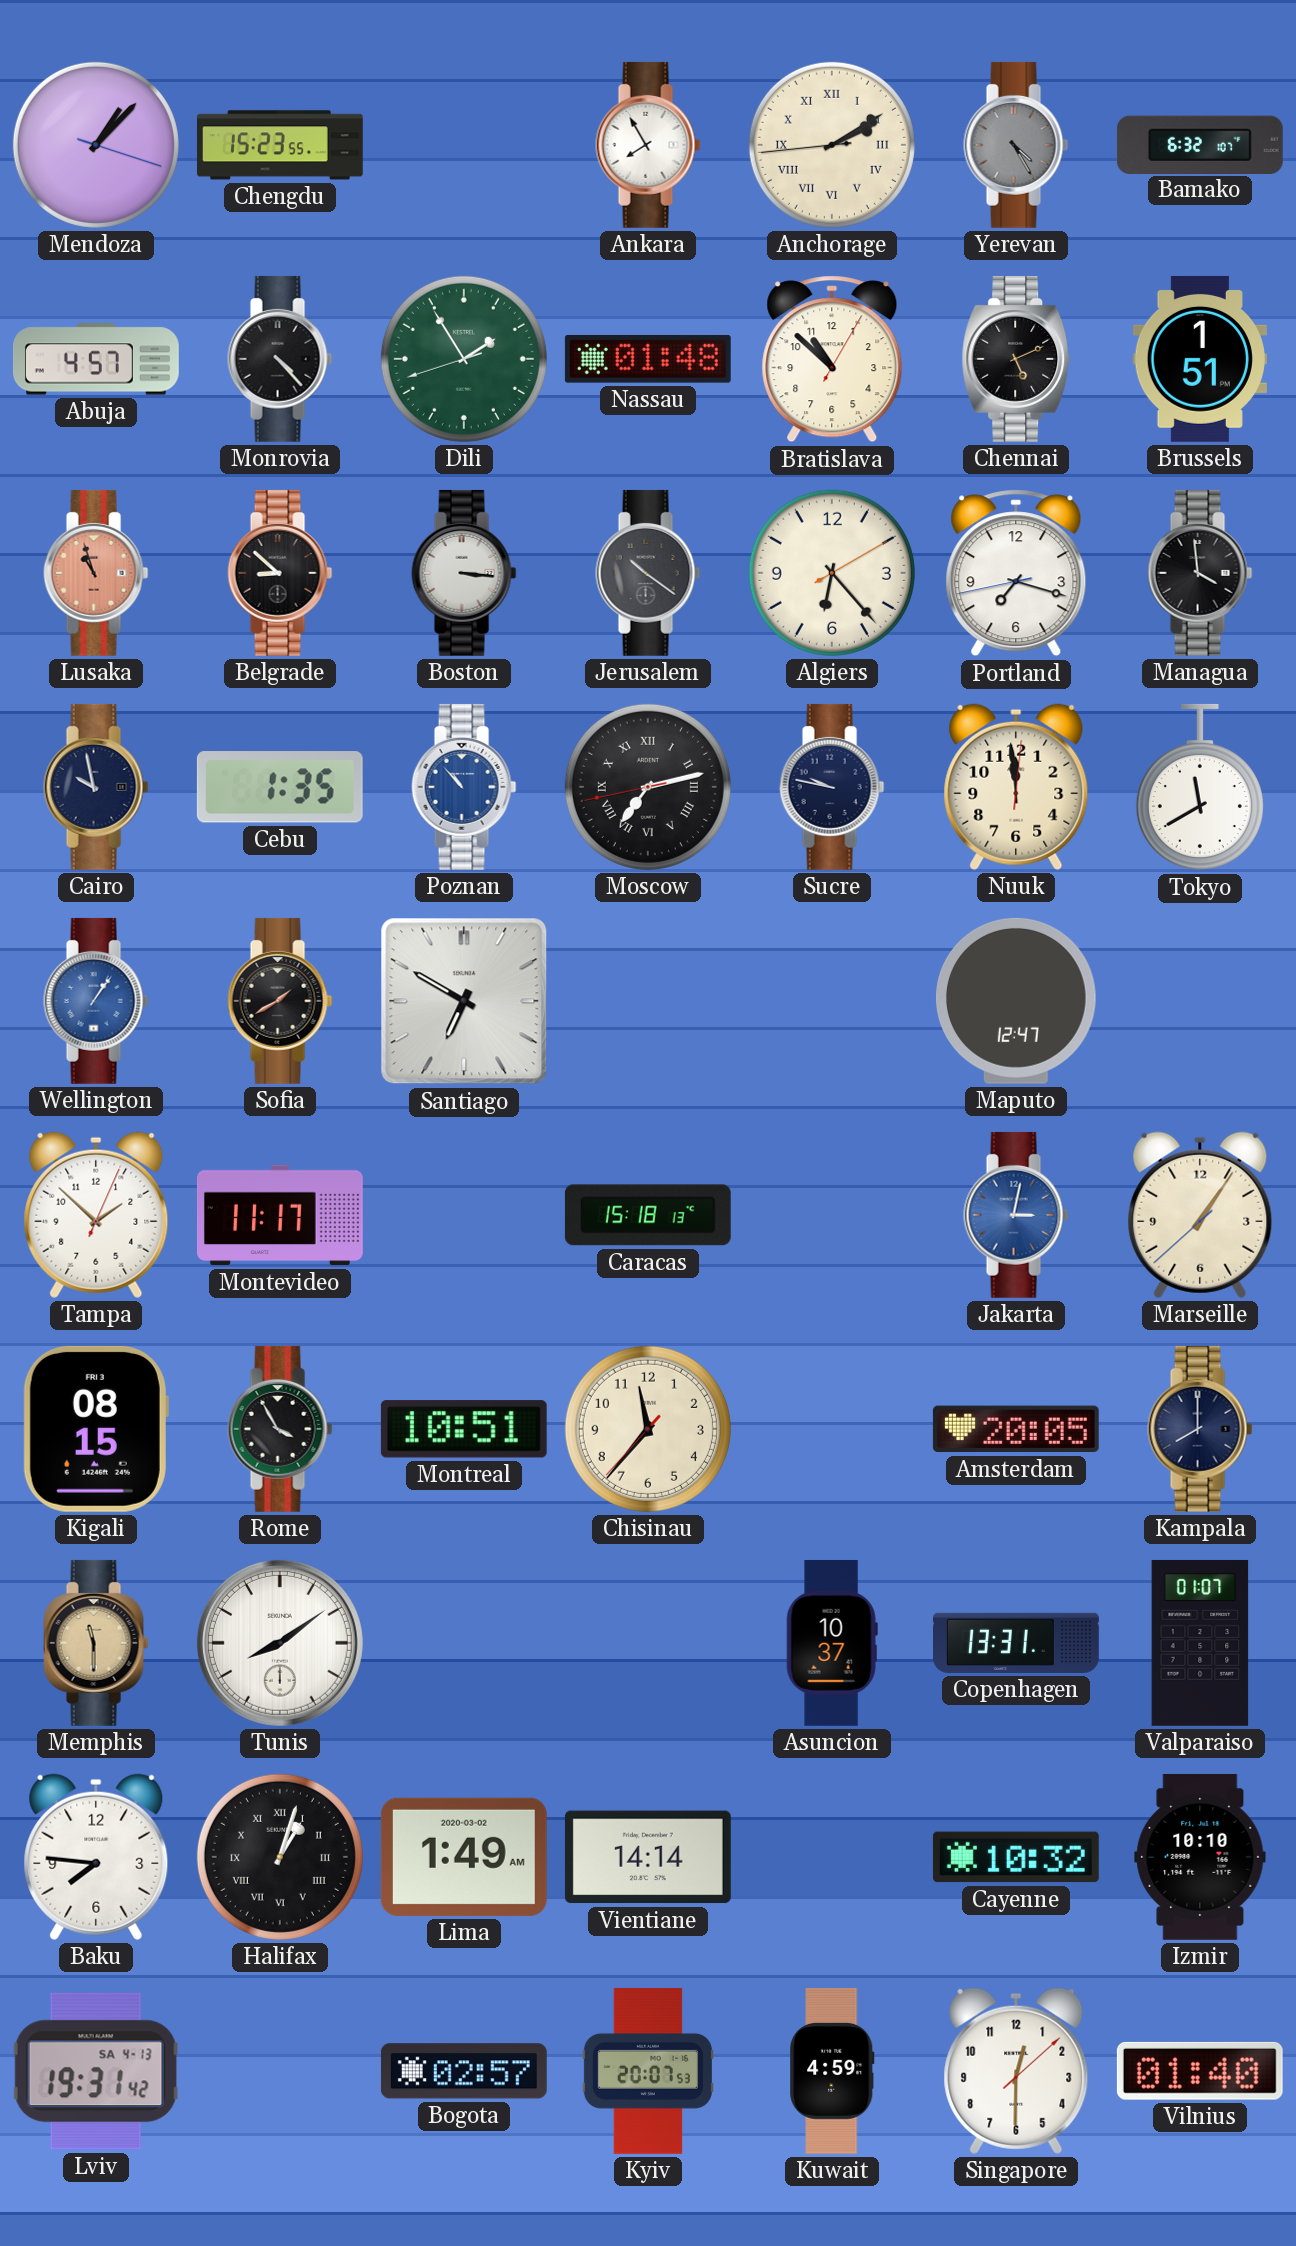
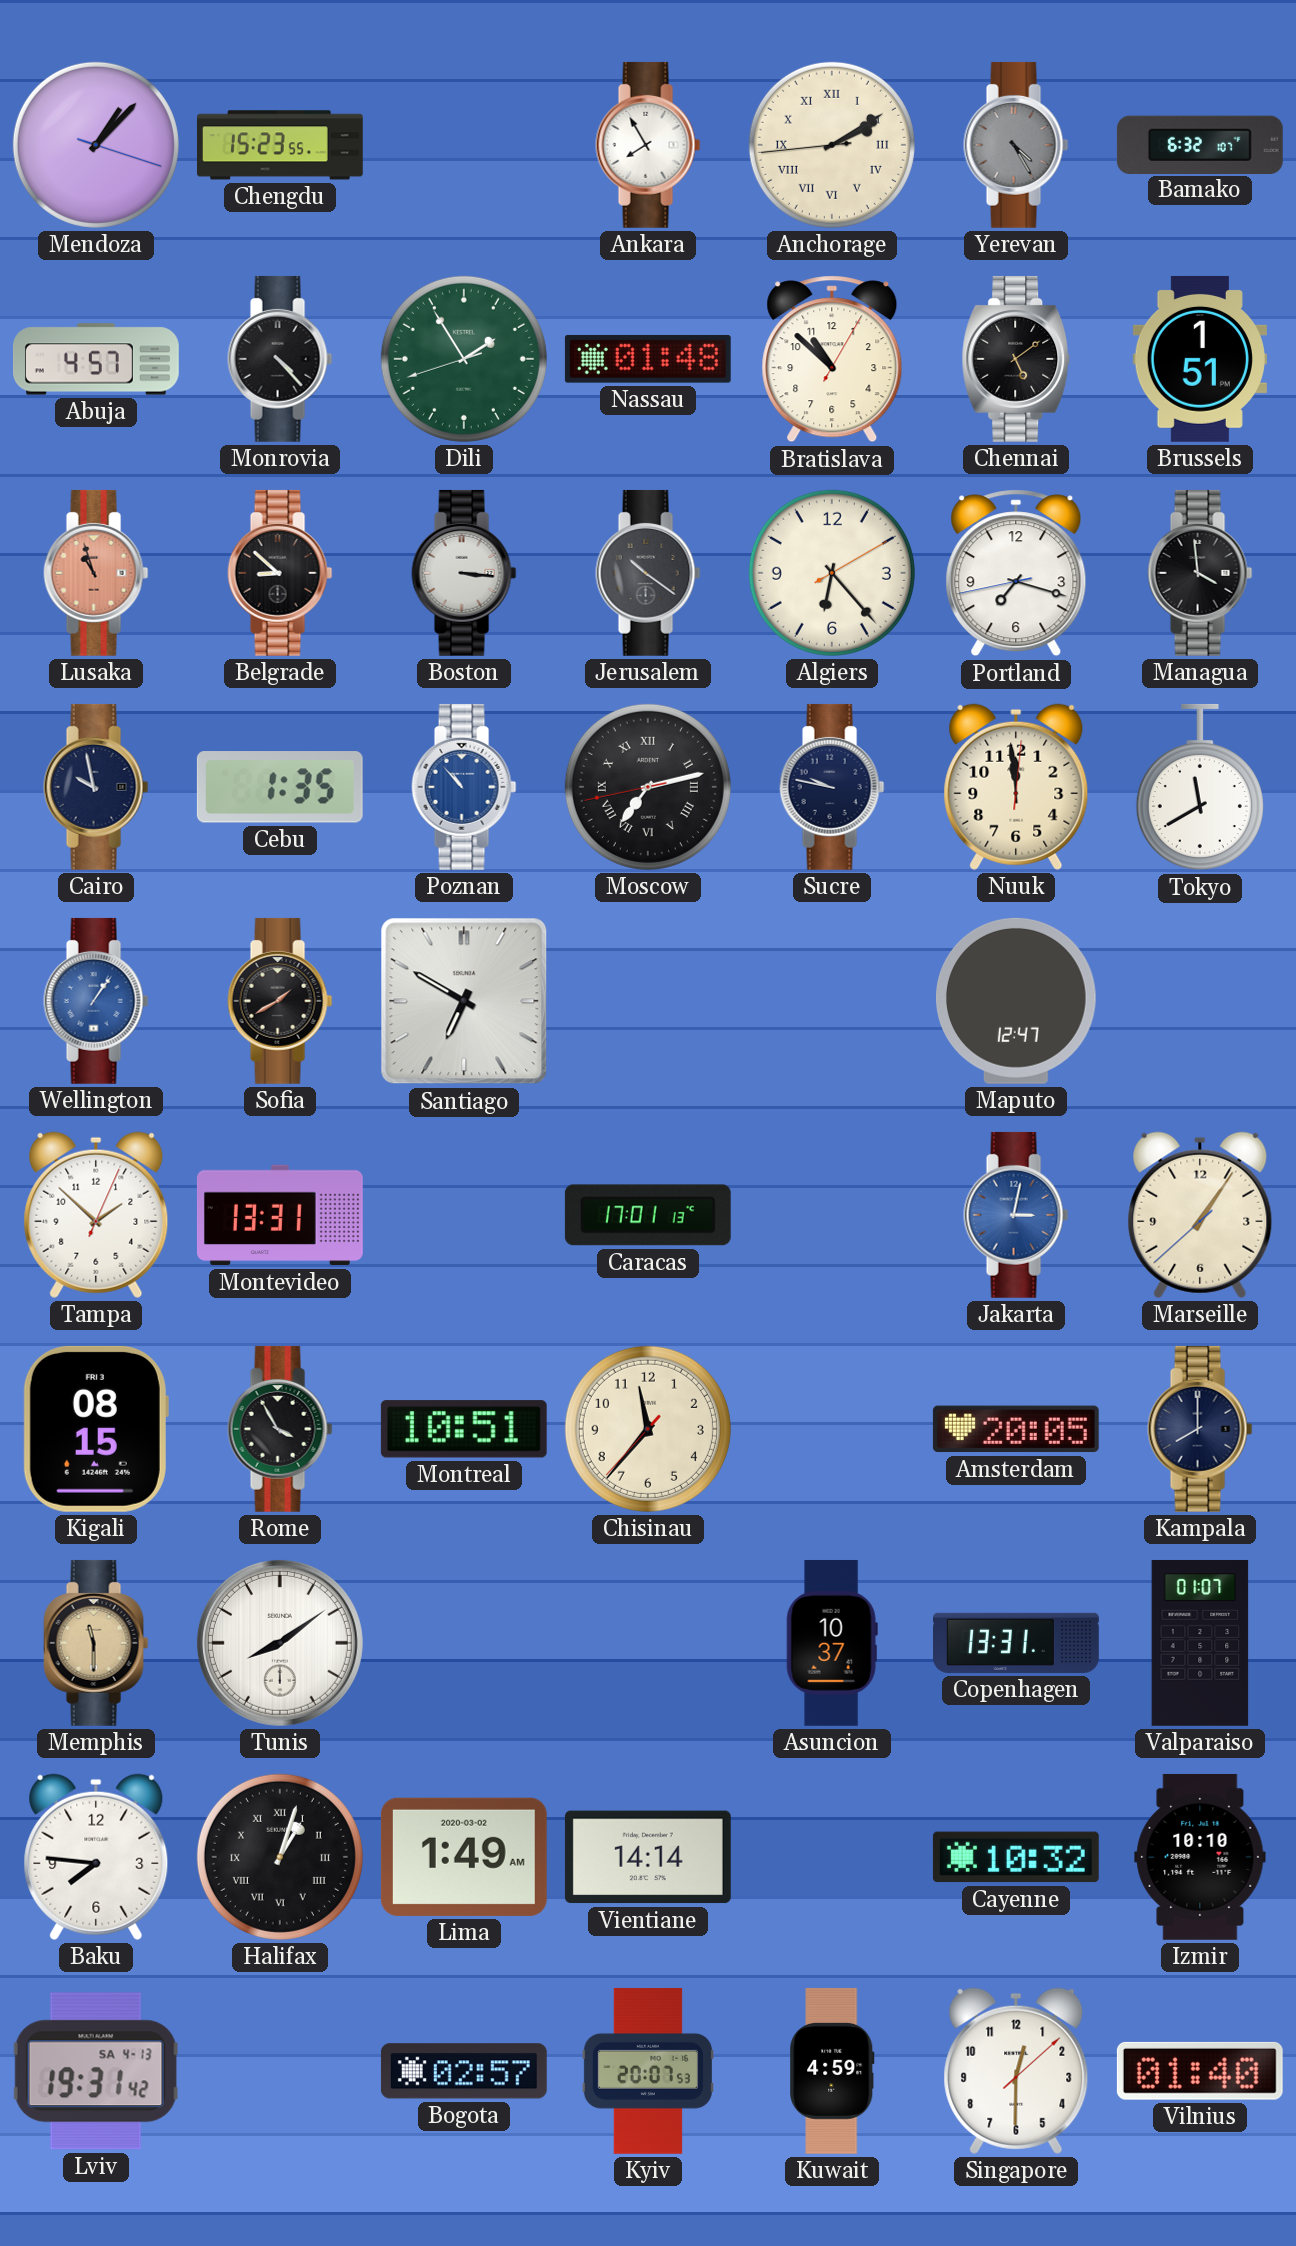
Chennai: 5:11 -> 5:09
Montevideo: 11:17 -> 13:31
Caracas: 15:18 -> 17:01
